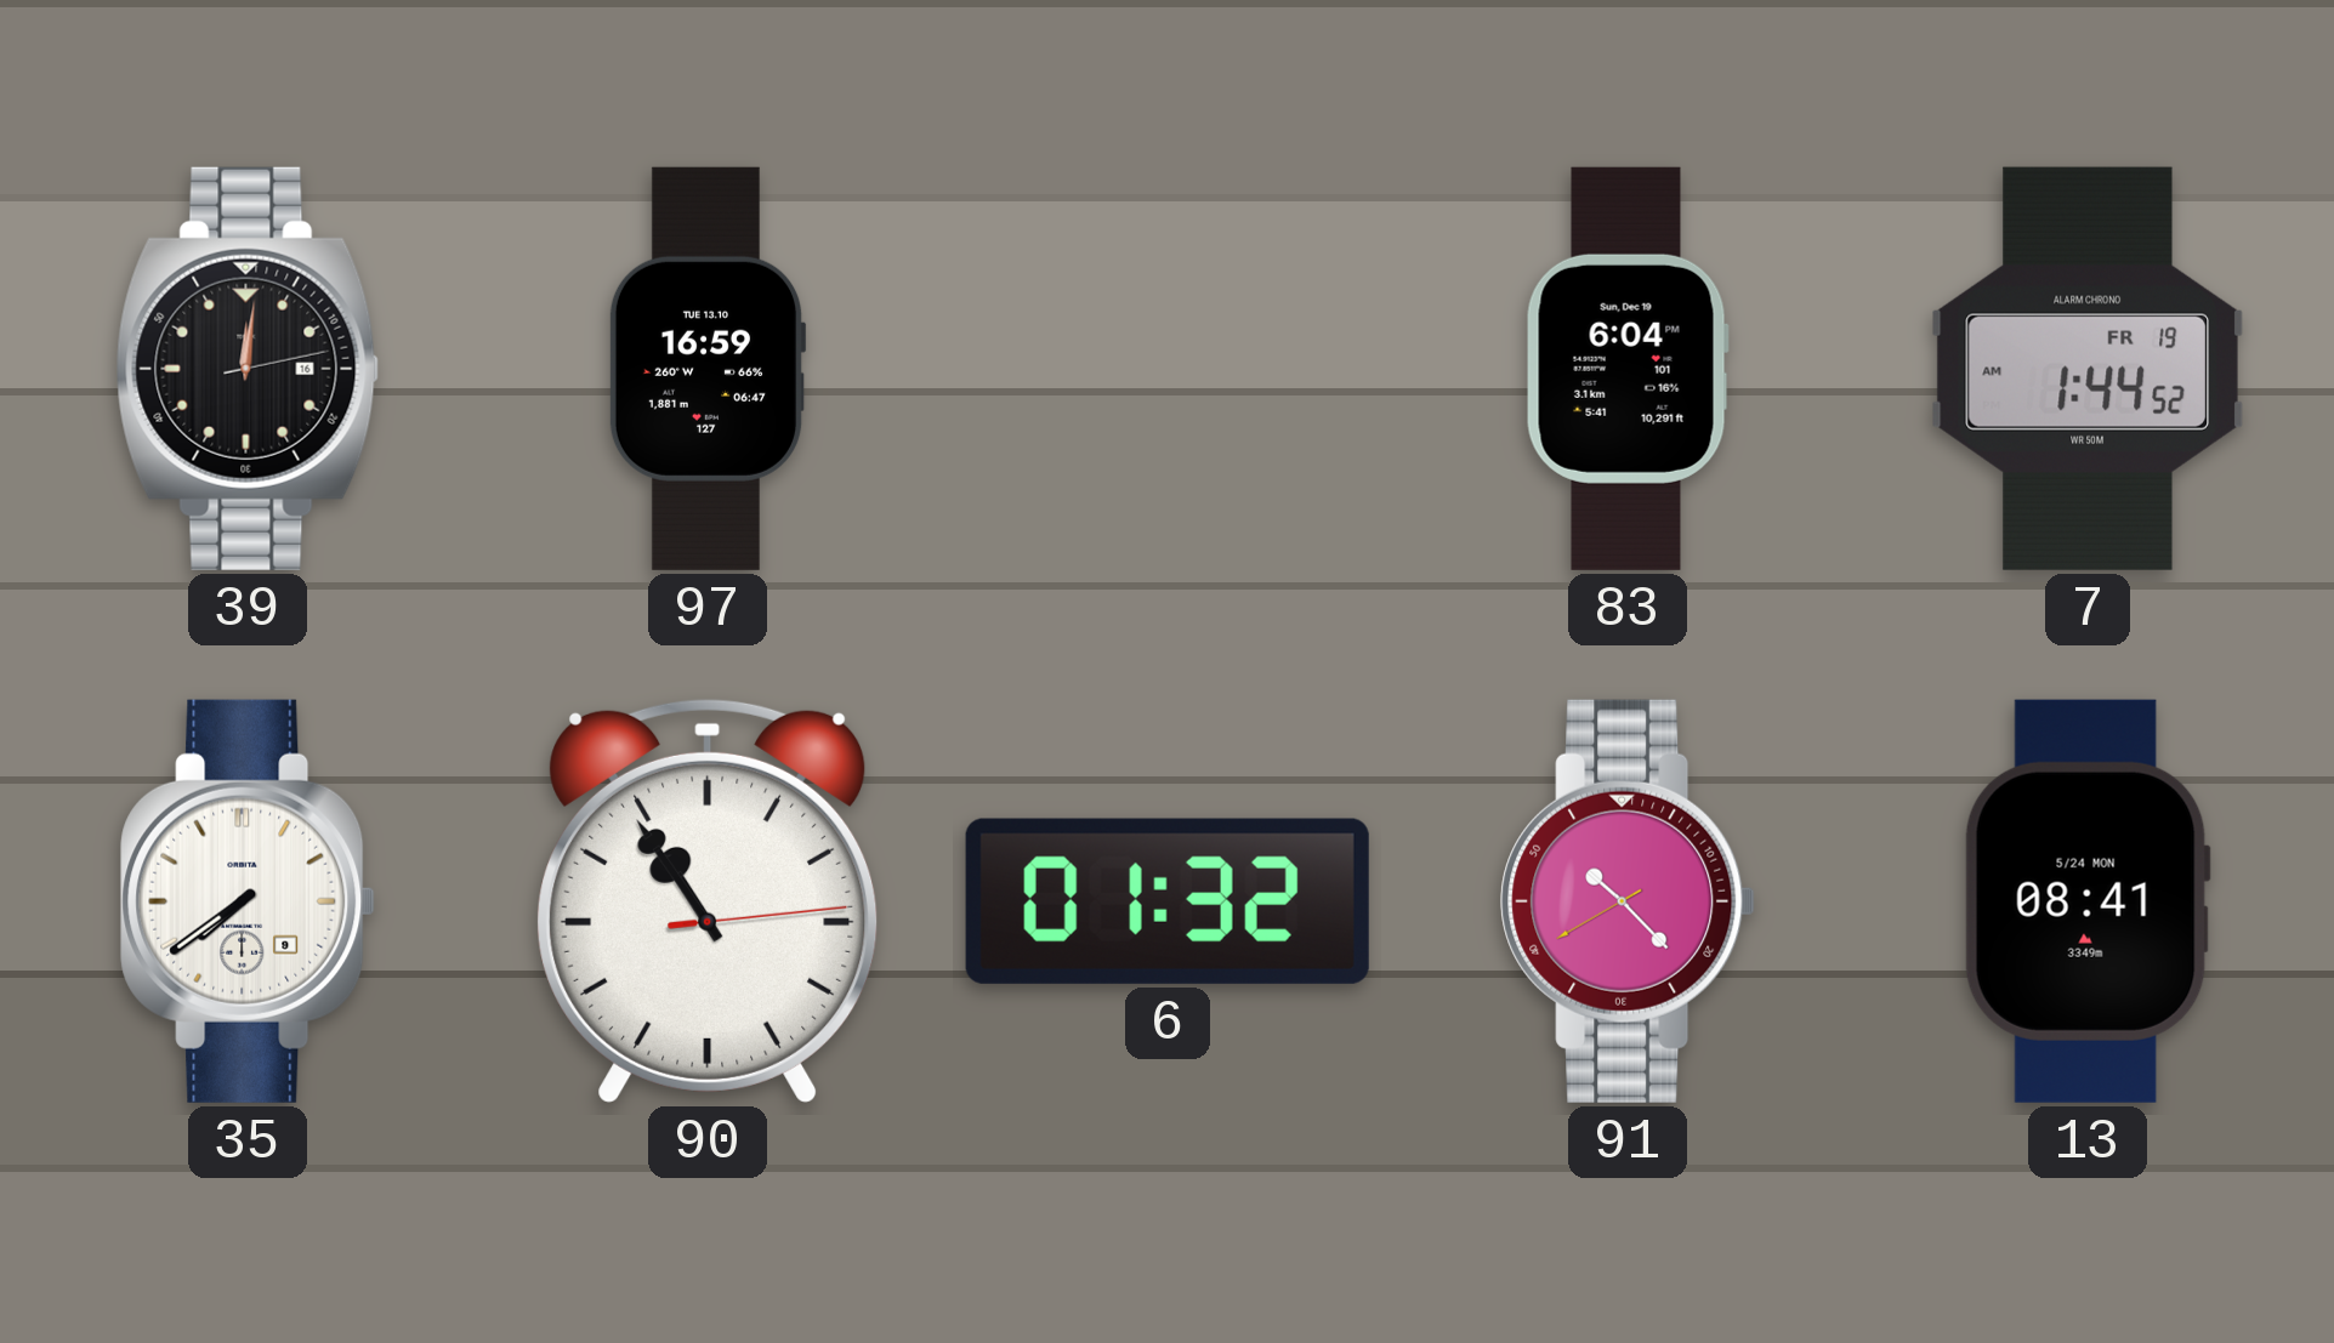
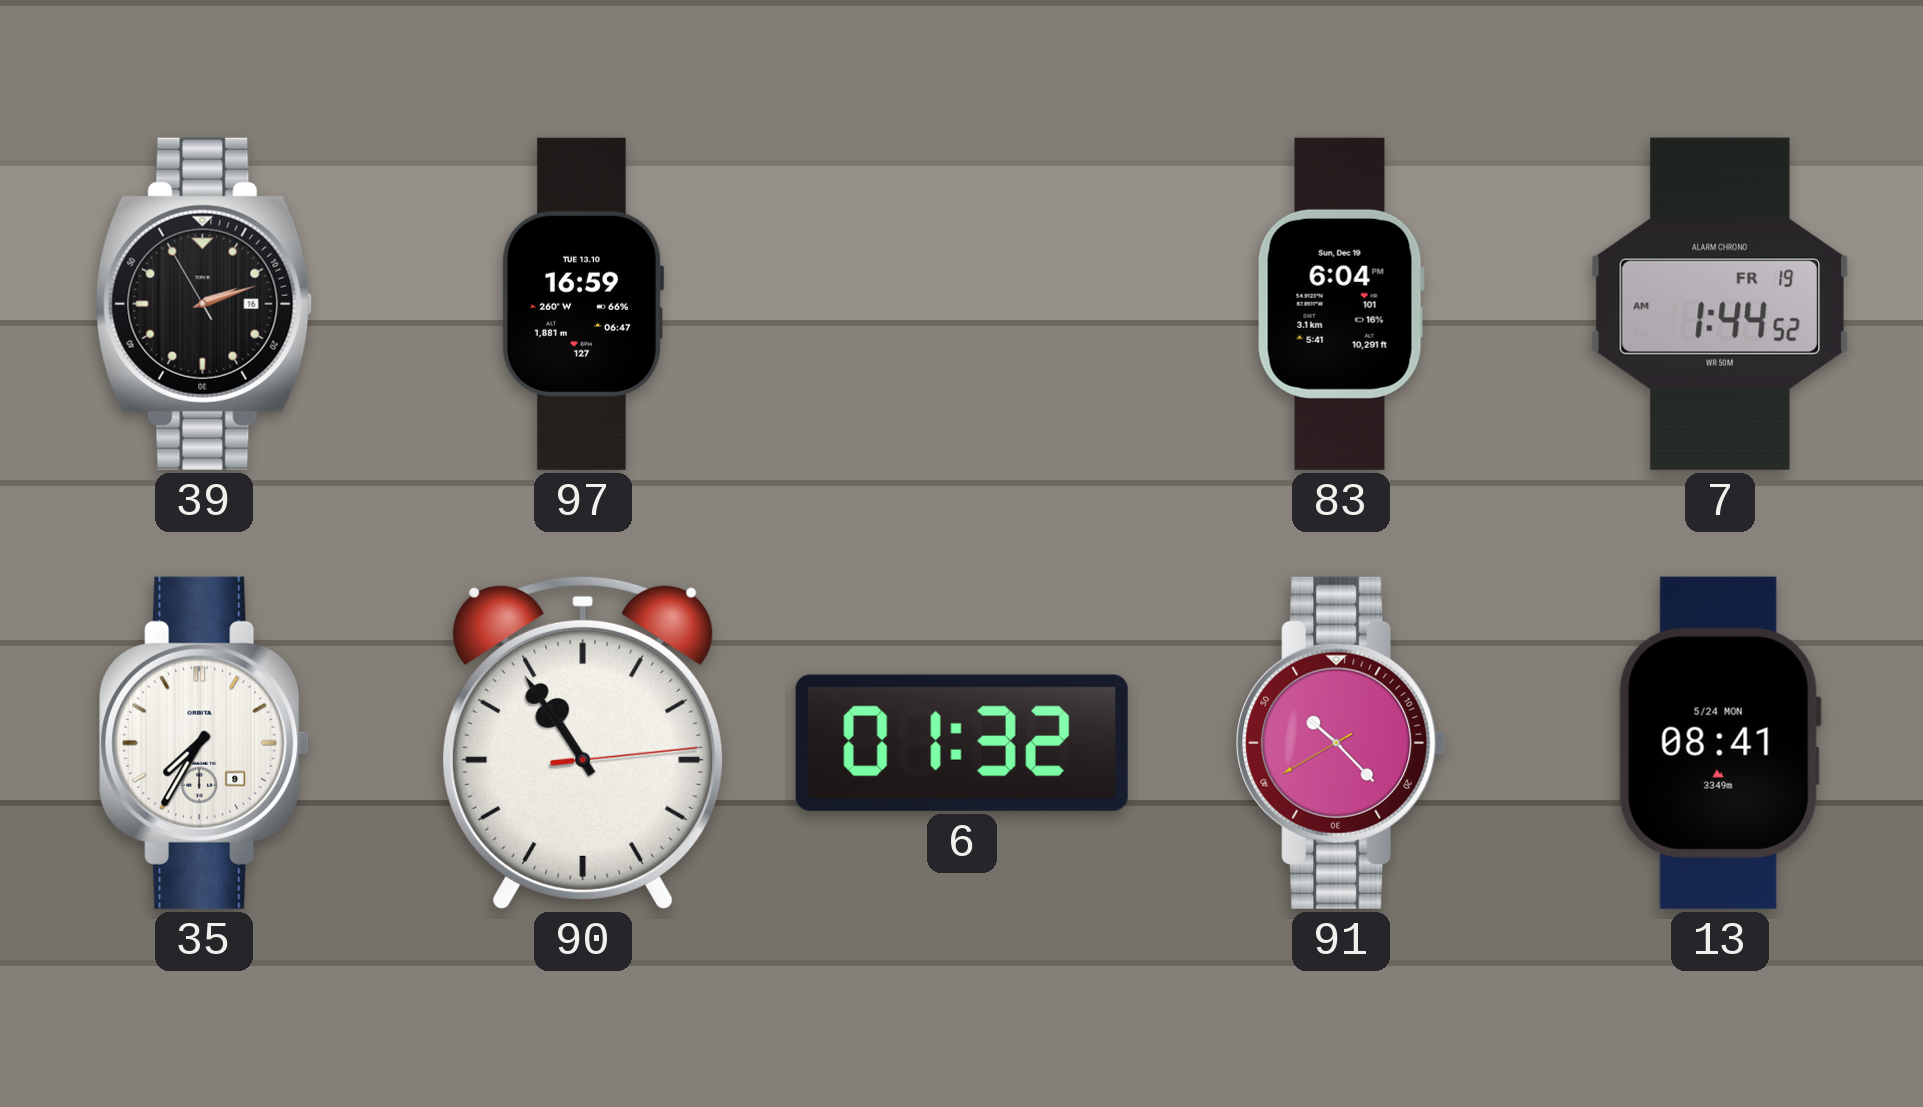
39: 12:01 -> 2:11
35: 7:39 -> 7:35
